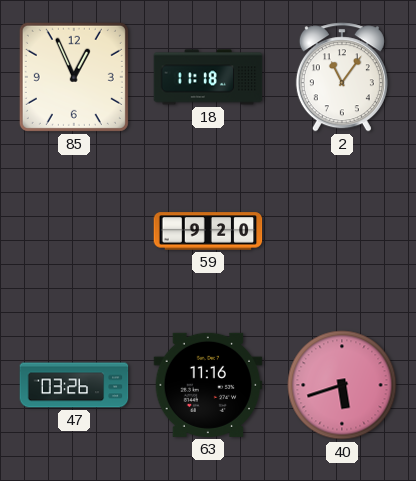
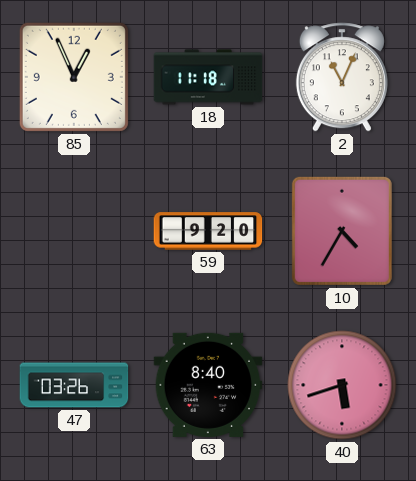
2: 11:06 -> 11:04
10: none -> 4:35
63: 11:16 -> 8:40
